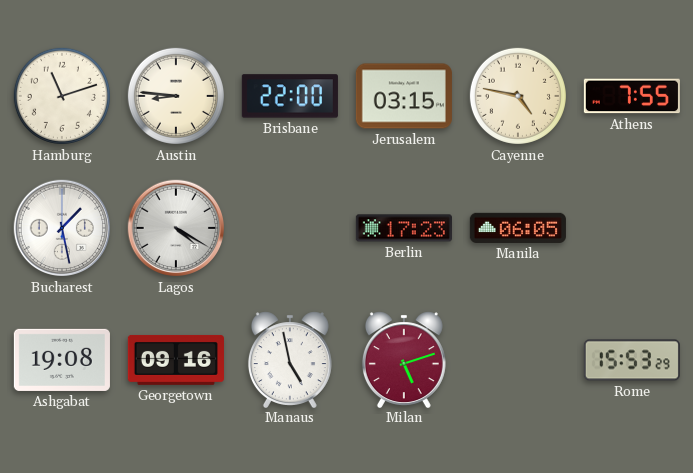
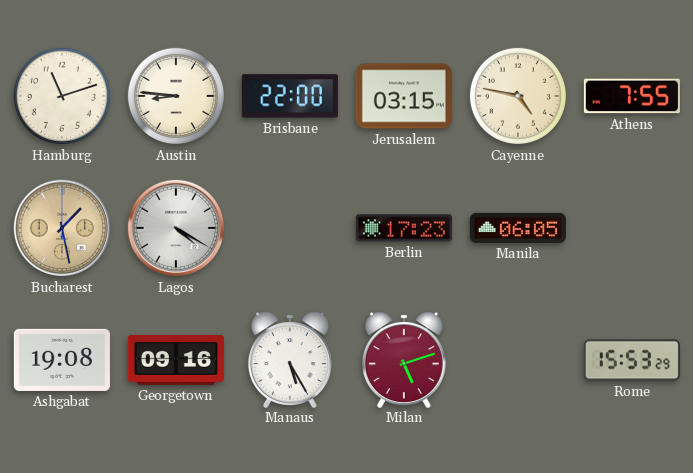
Bucharest dial: white -> champagne
Manaus: 4:58 -> 5:25
